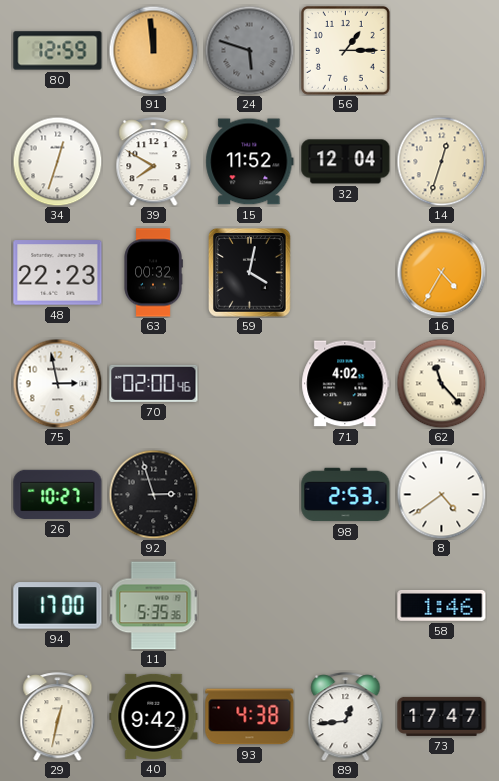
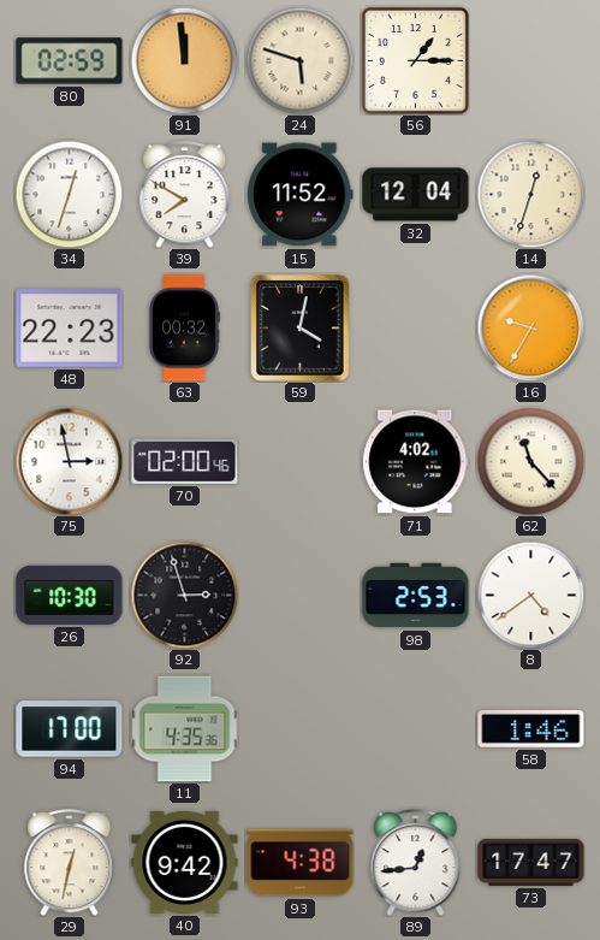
80: 12:59 -> 02:59
24 dial: grey -> cream
16: 4:35 -> 9:35
26: 10:27 -> 10:30
11: 5:35 -> 4:35
